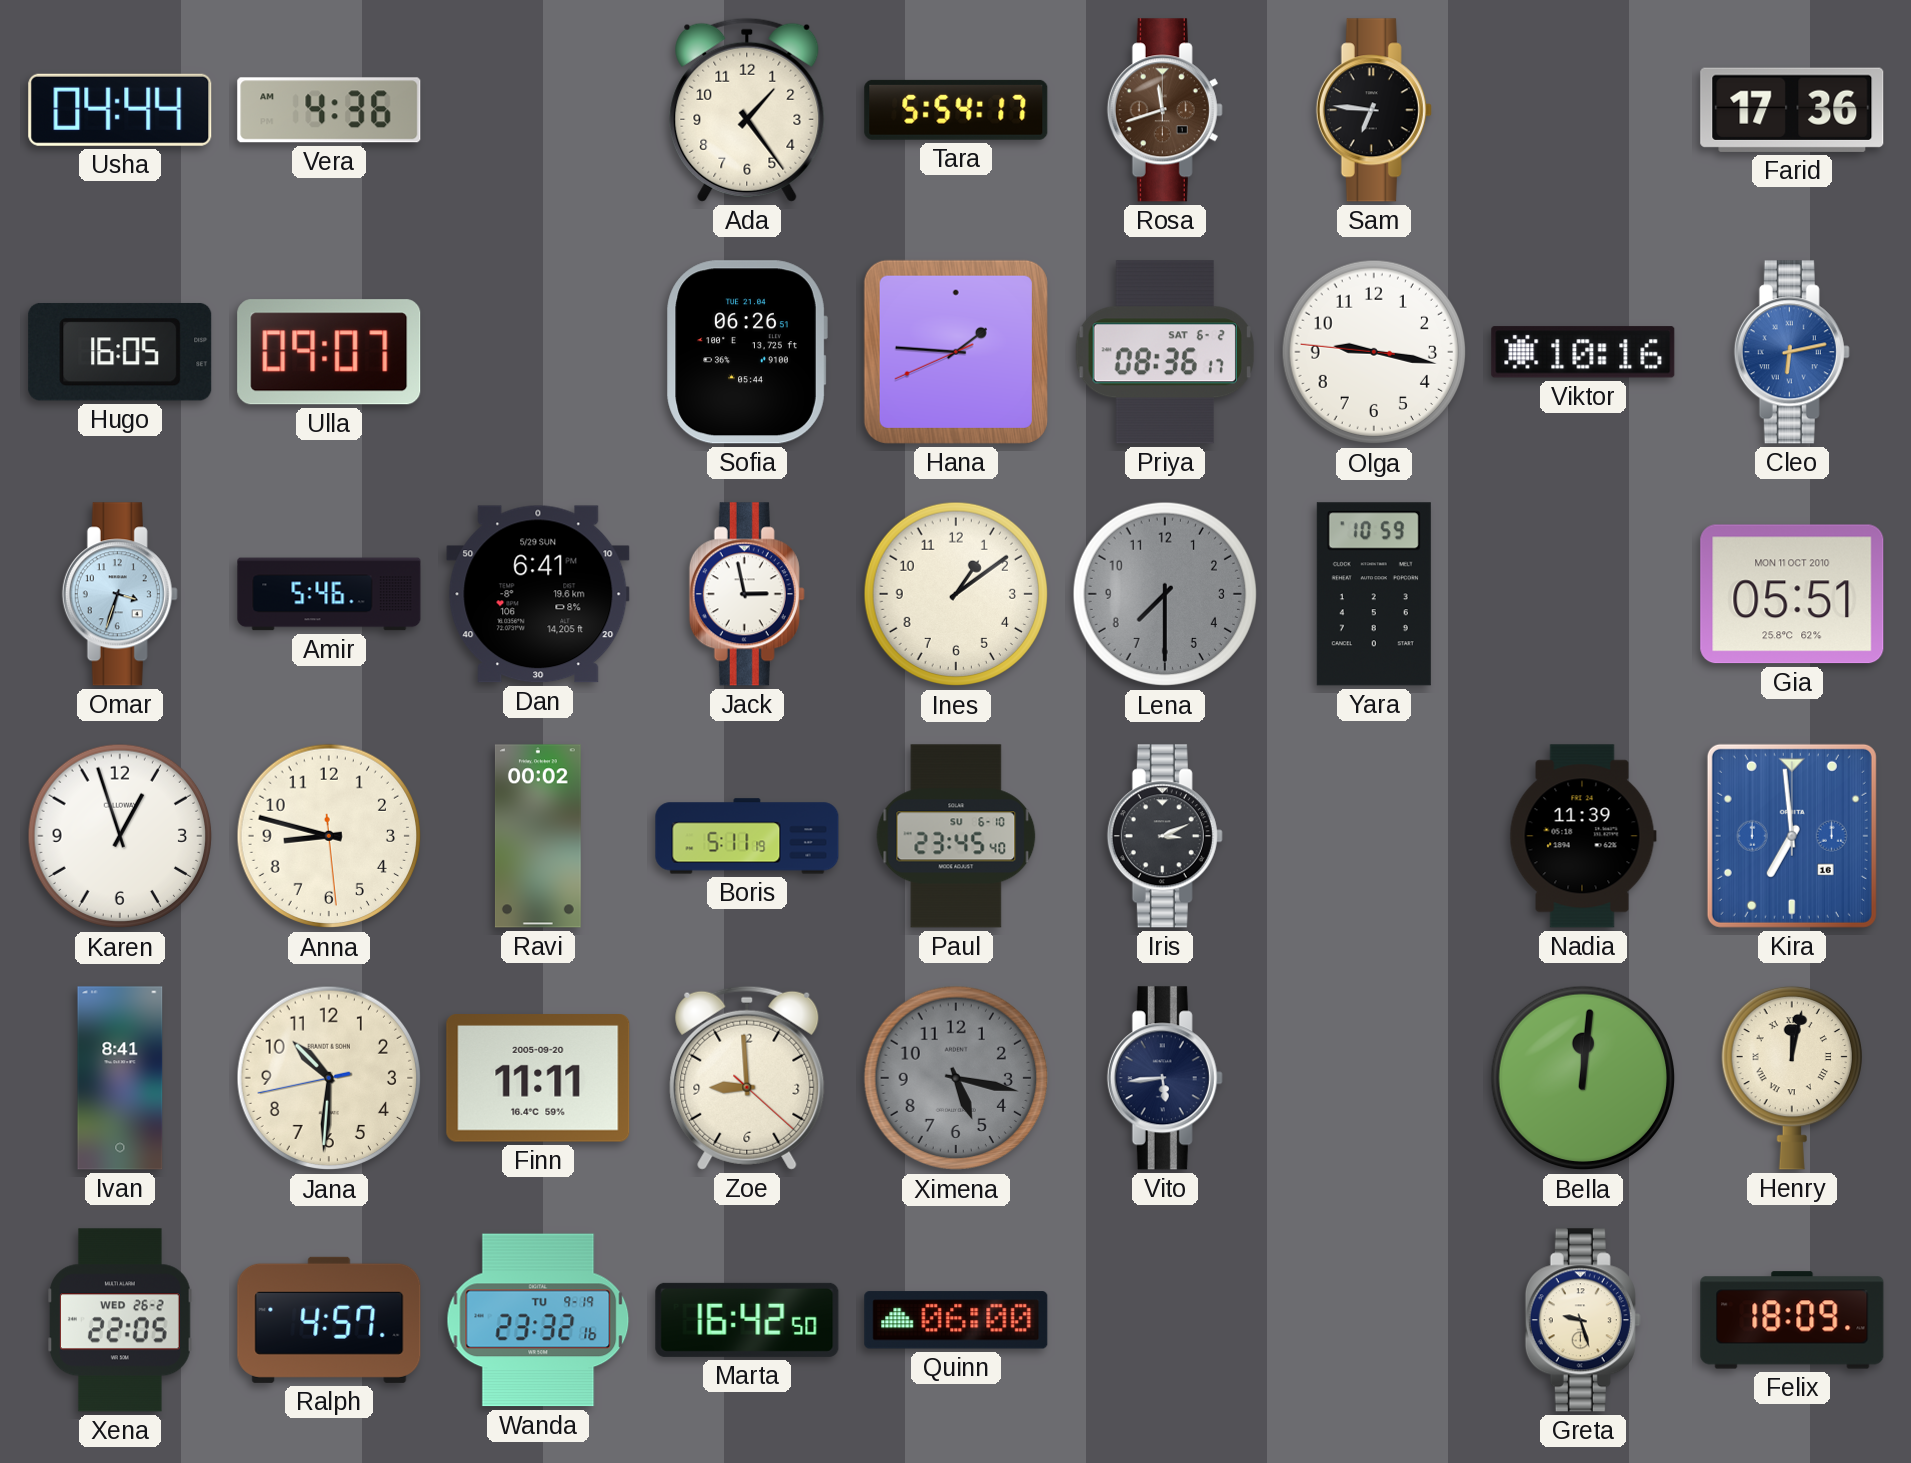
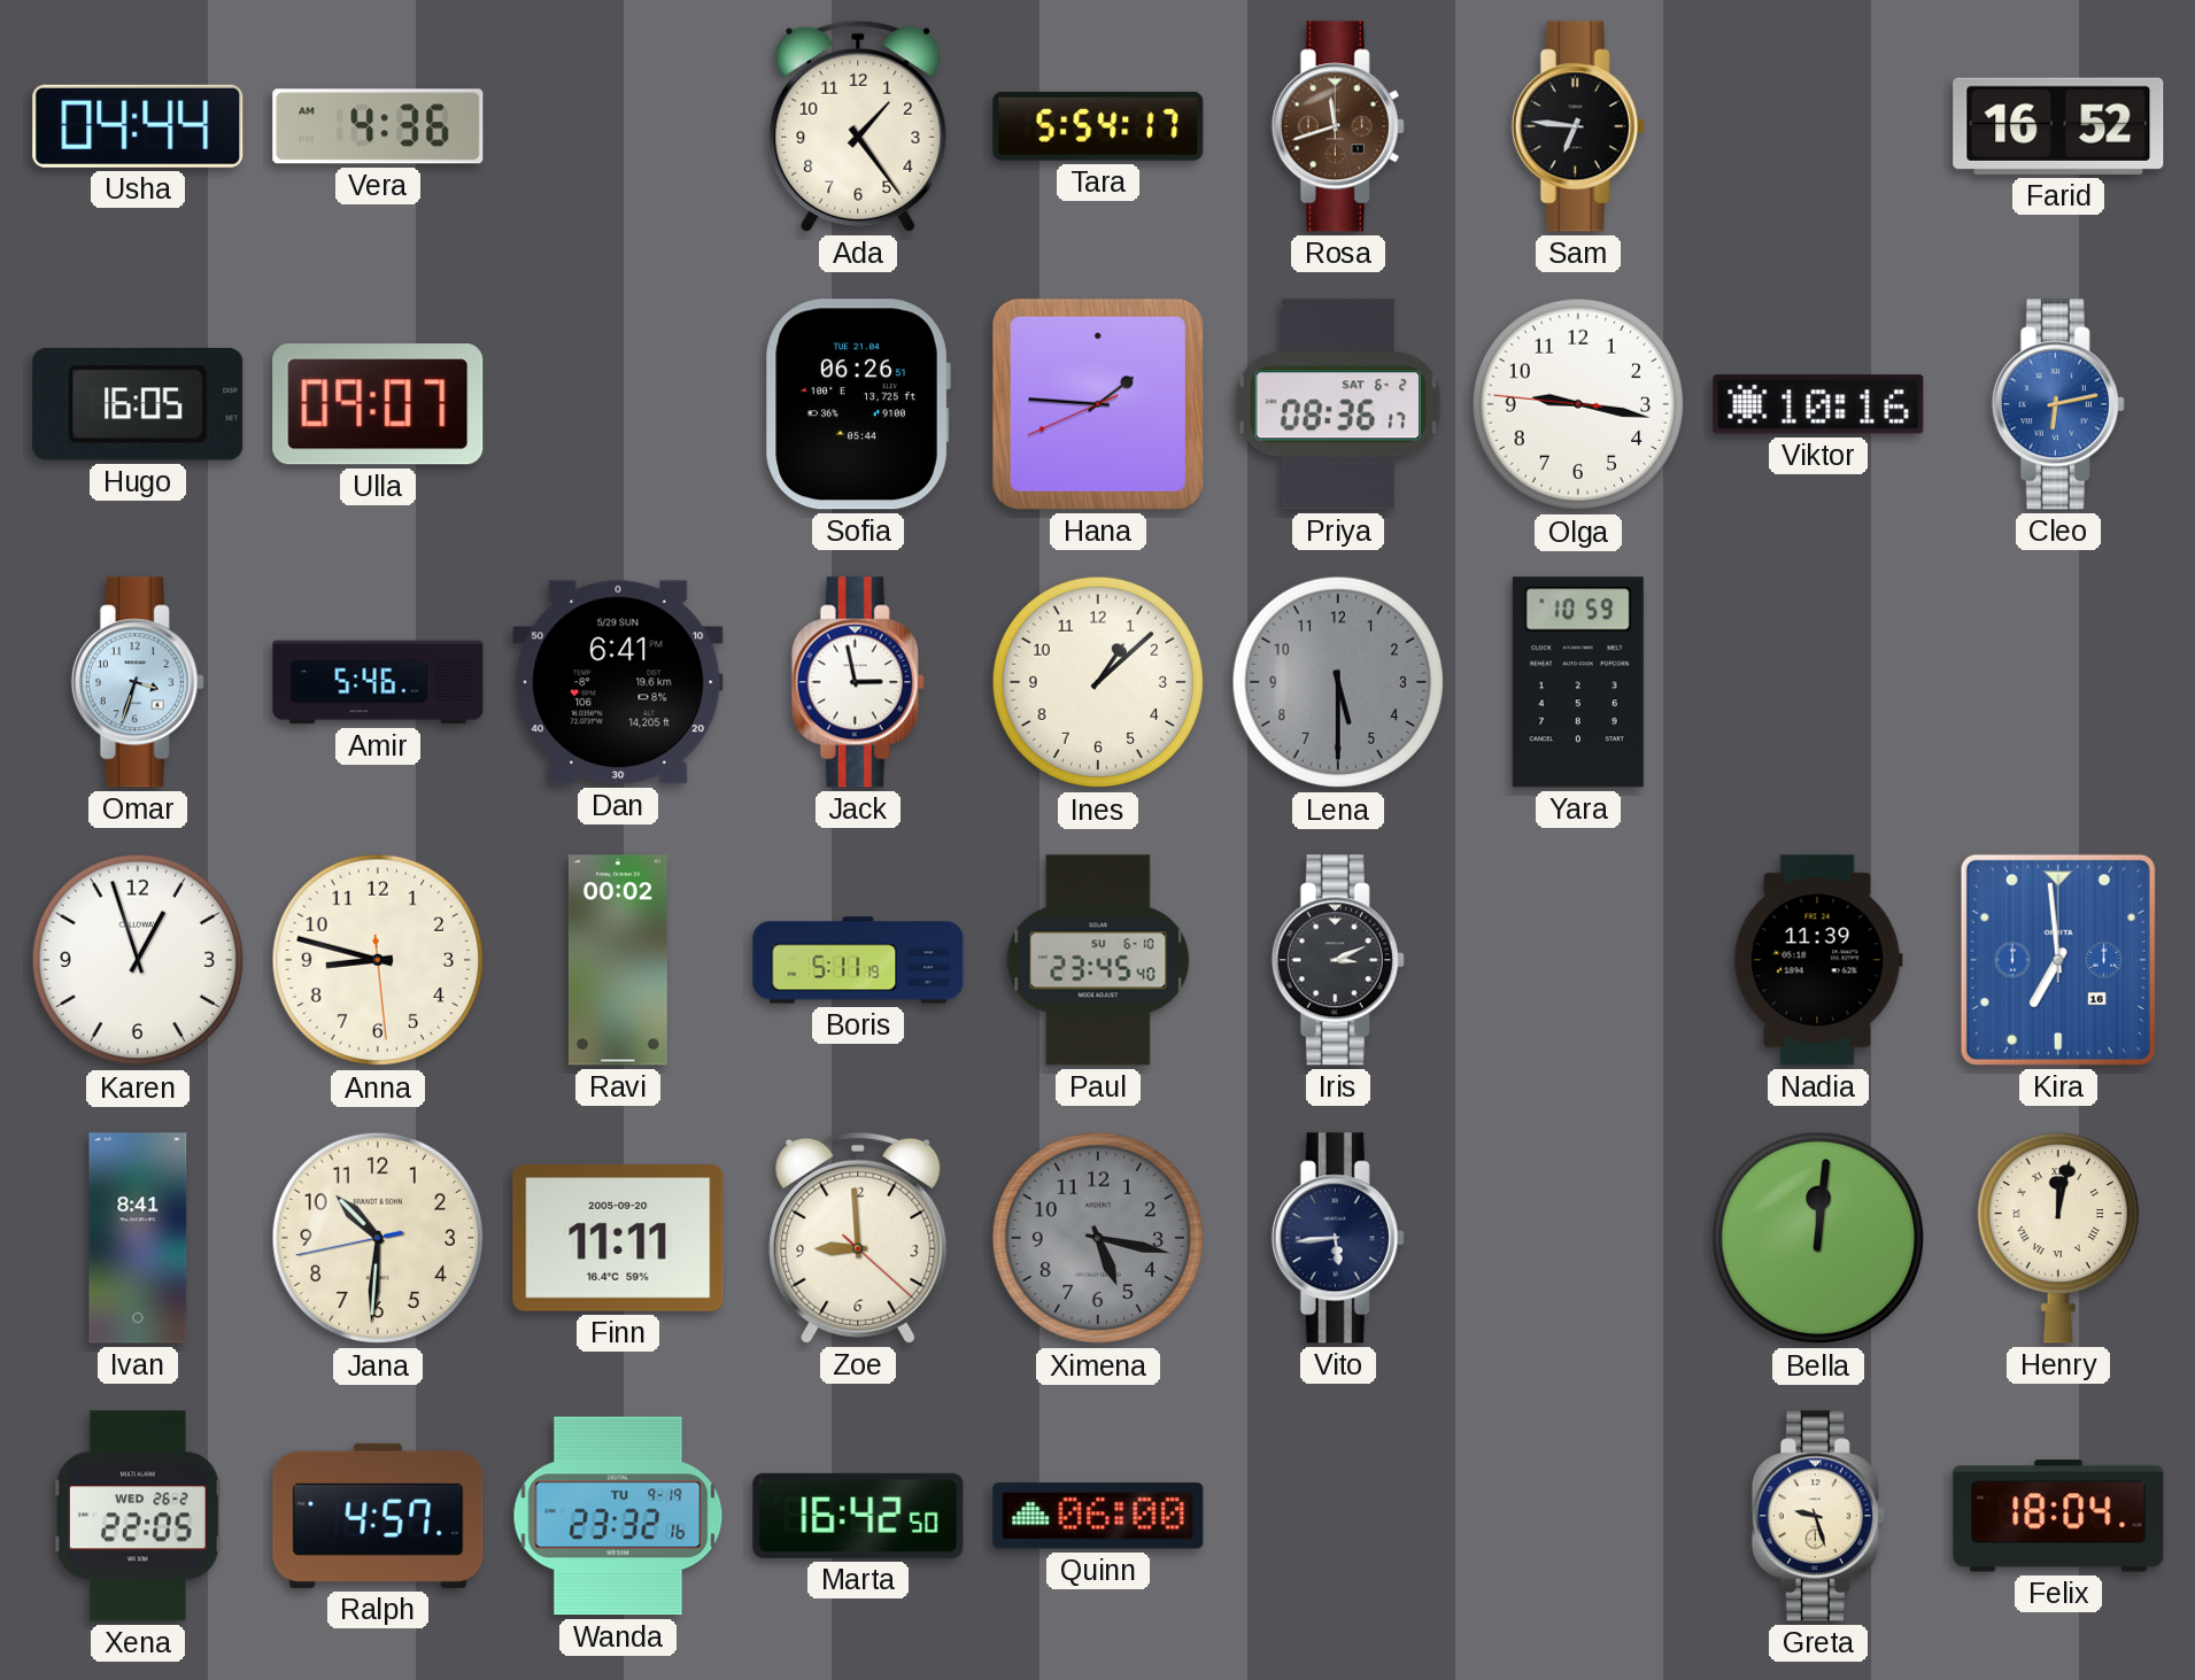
Farid: 17:36 -> 16:52
Ines: 1:09 -> 1:08
Lena: 7:30 -> 5:30
Gia: 05:51 -> none
Felix: 18:09 -> 18:04
